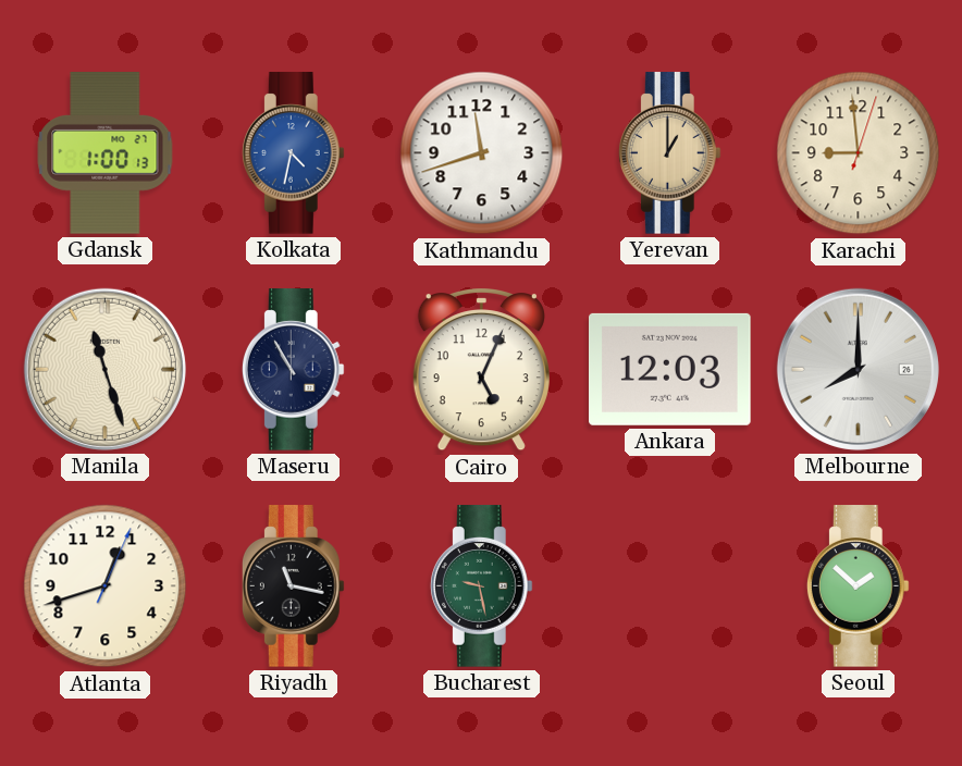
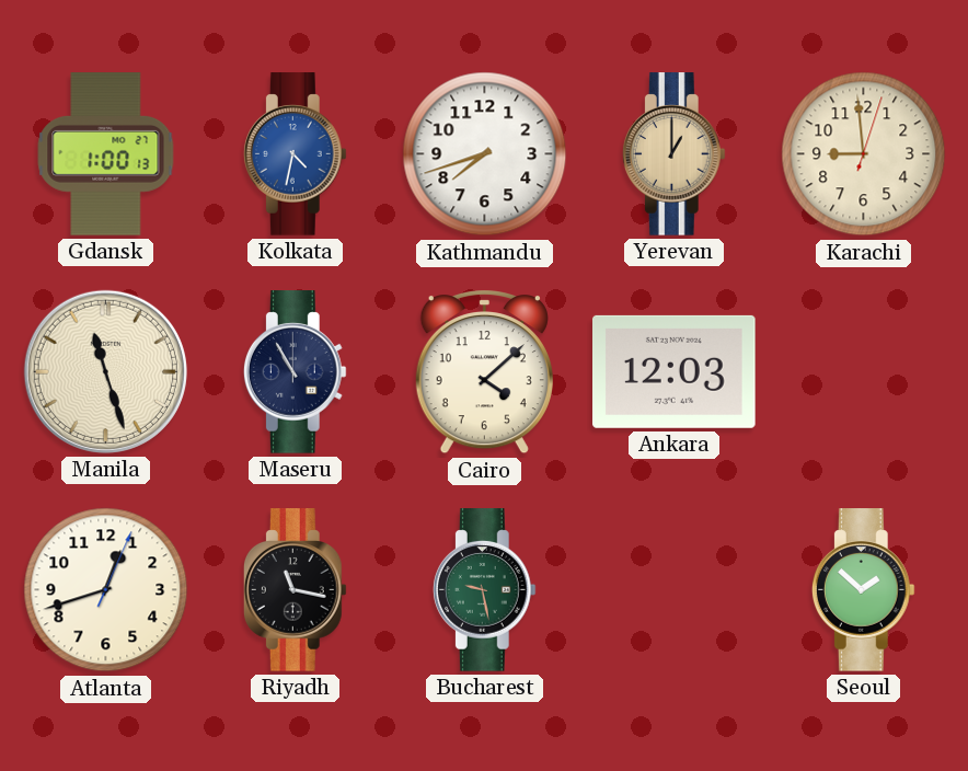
Kathmandu: 11:42 -> 7:42
Cairo: 5:04 -> 4:08
Melbourne: 8:00 -> none
